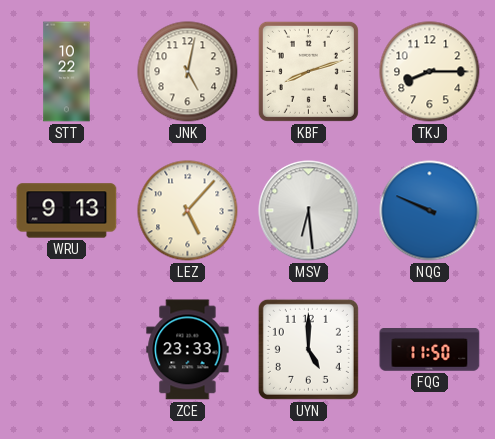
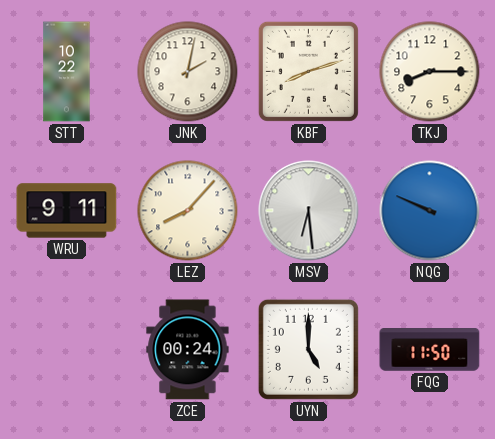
JNK: 5:02 -> 2:02
WRU: 9:13 -> 9:11
LEZ: 5:07 -> 8:07
ZCE: 23:33 -> 00:24
